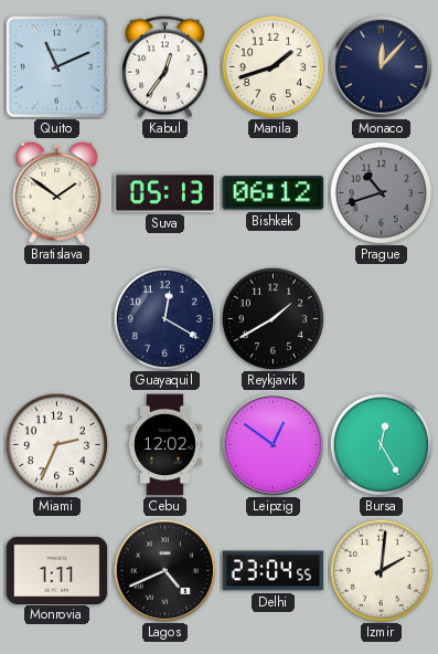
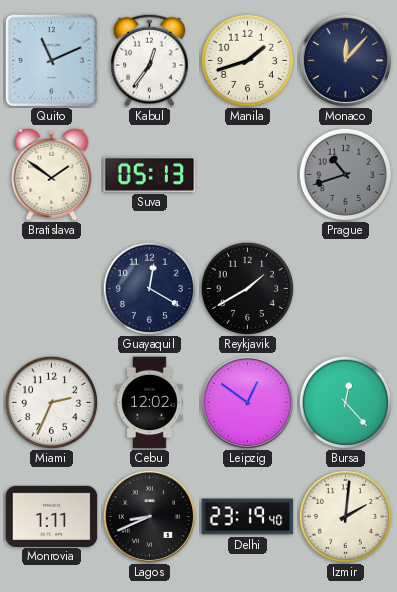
Bishkek: 06:12 -> none
Bursa: 12:25 -> 12:23
Lagos: 4:41 -> 8:41
Delhi: 23:04 -> 23:19
